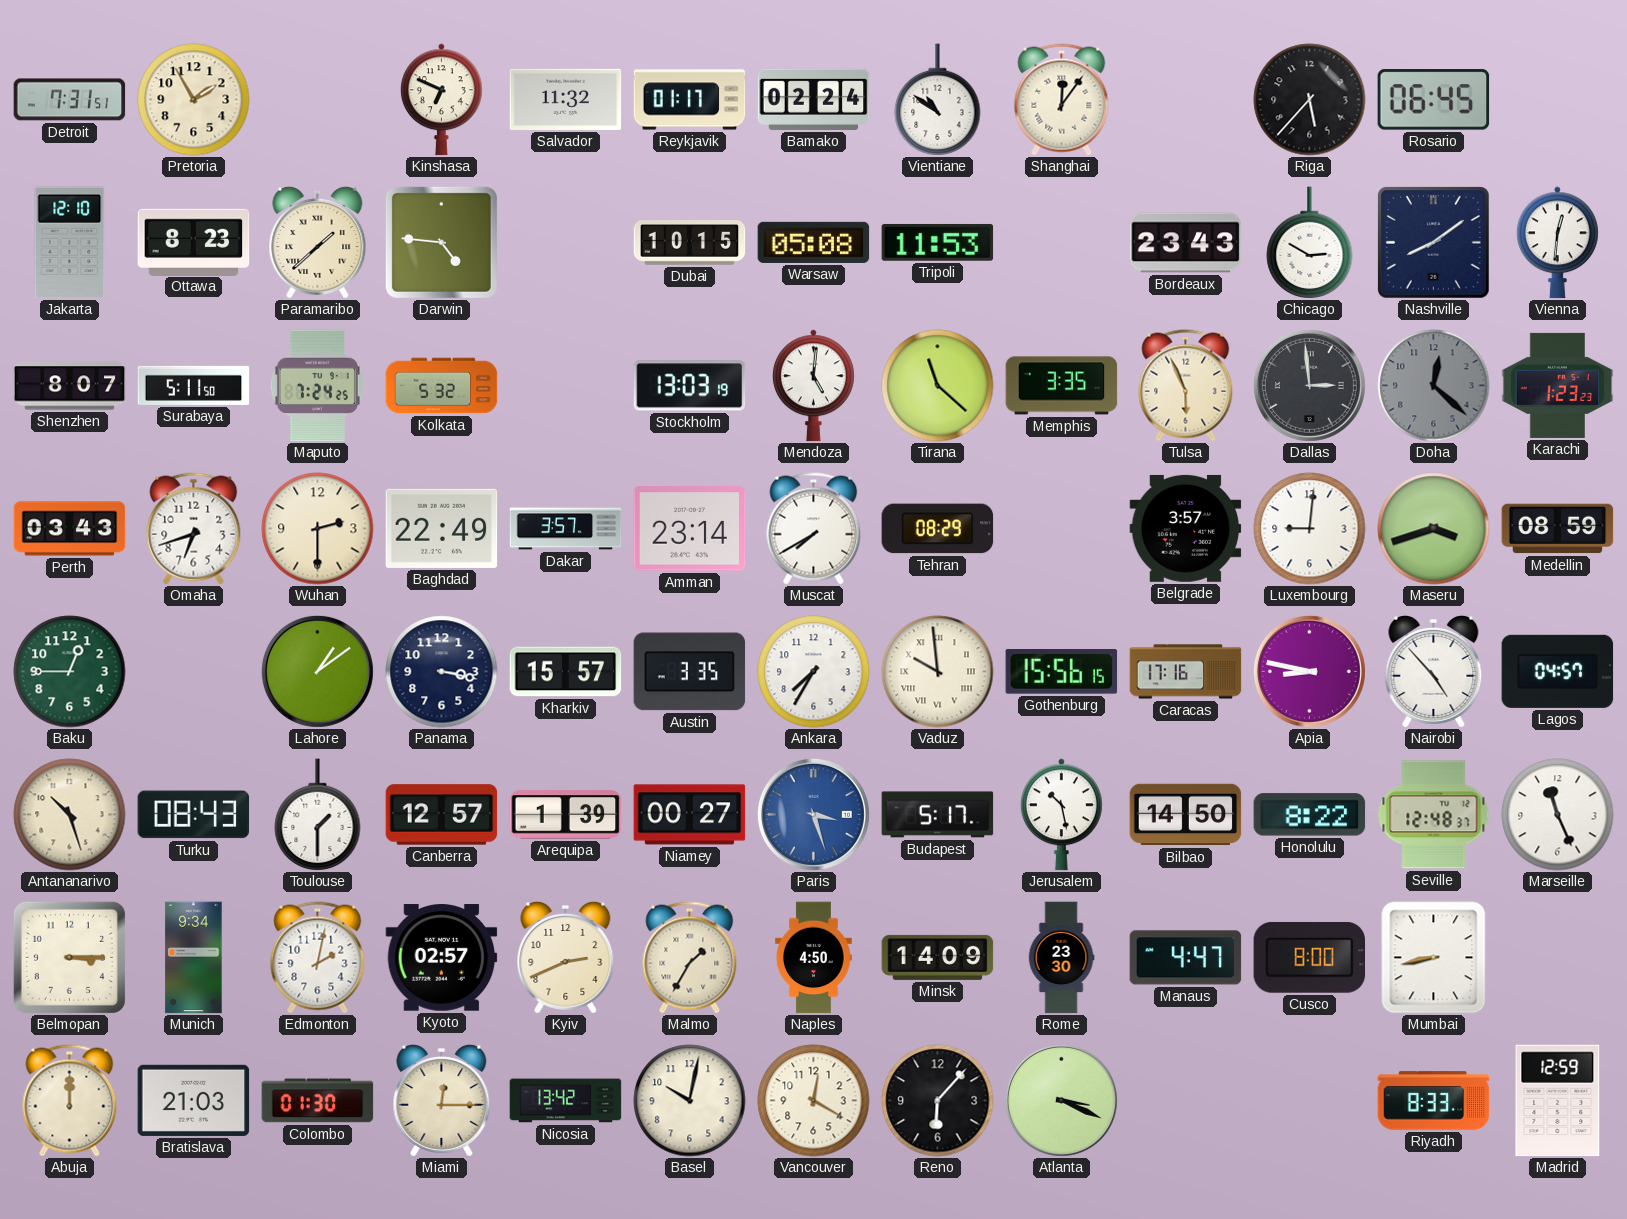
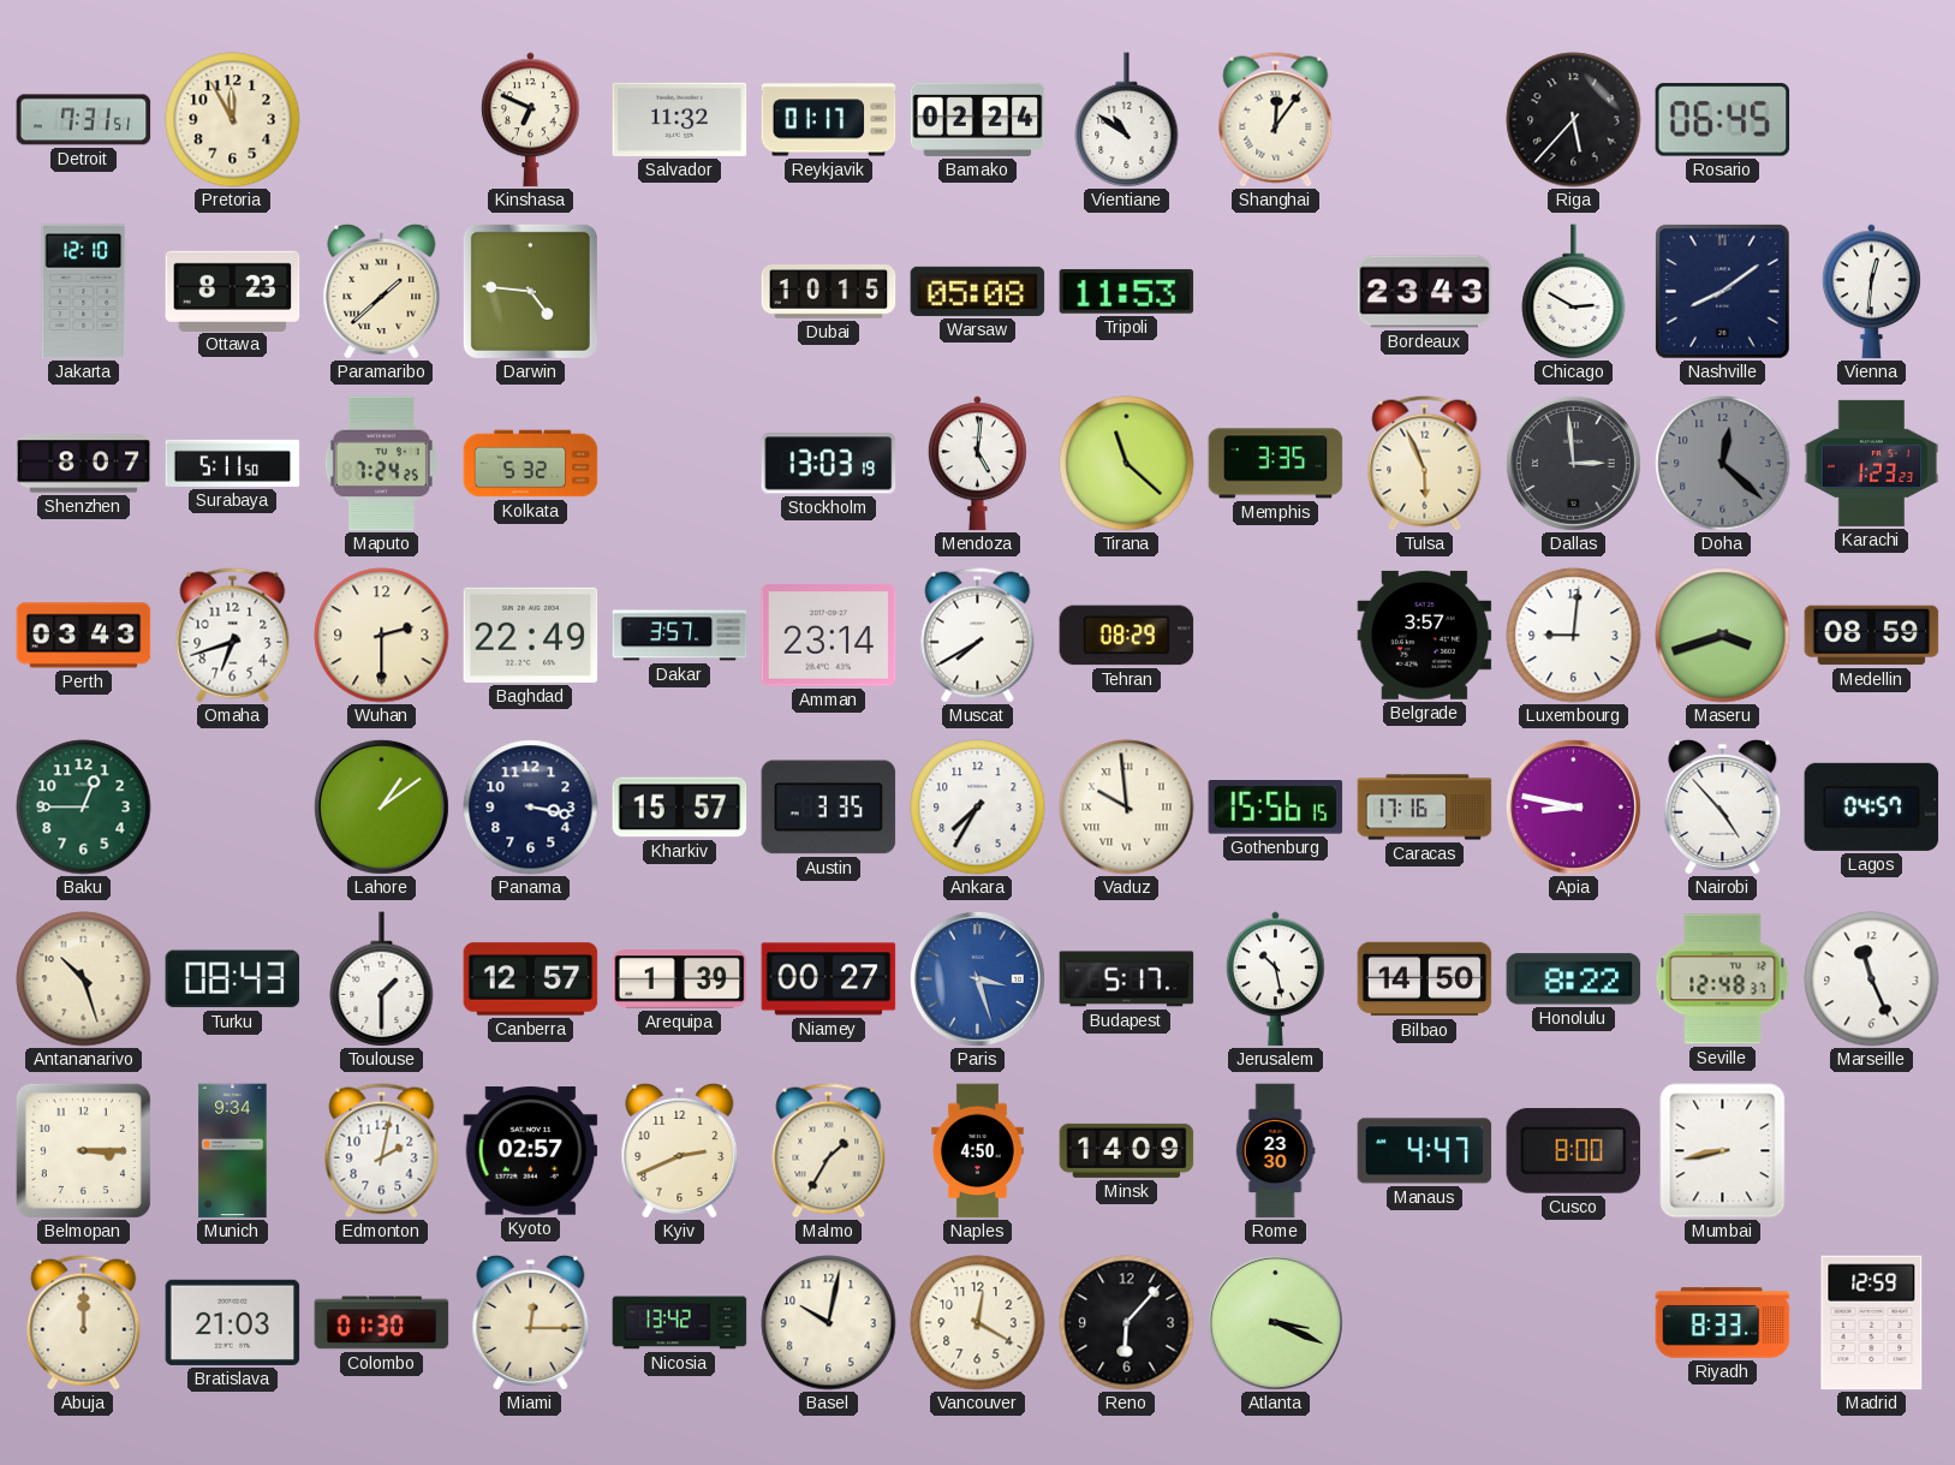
Pretoria: 1:55 -> 11:55
